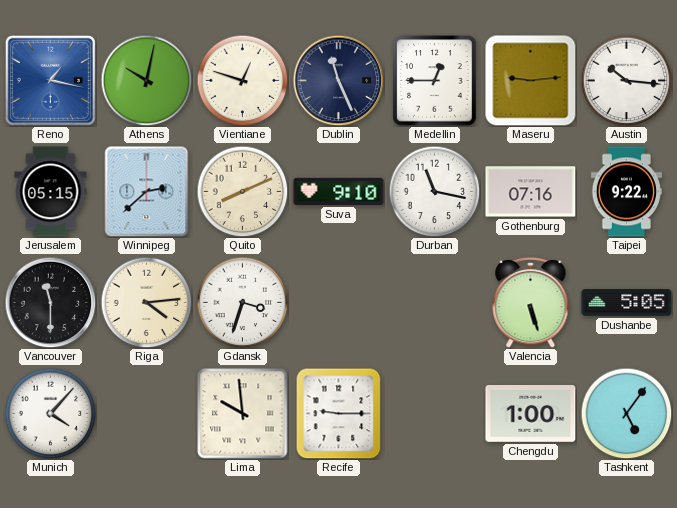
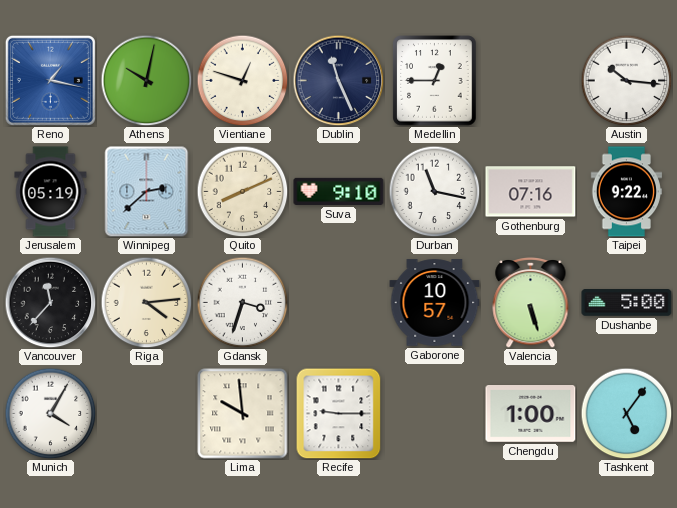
Maseru: 9:14 -> none
Jerusalem: 05:15 -> 05:19
Vancouver: 11:30 -> 11:37
Gaborone: none -> 10:57
Dushanbe: 5:05 -> 5:00
Munich: 4:07 -> 4:05
